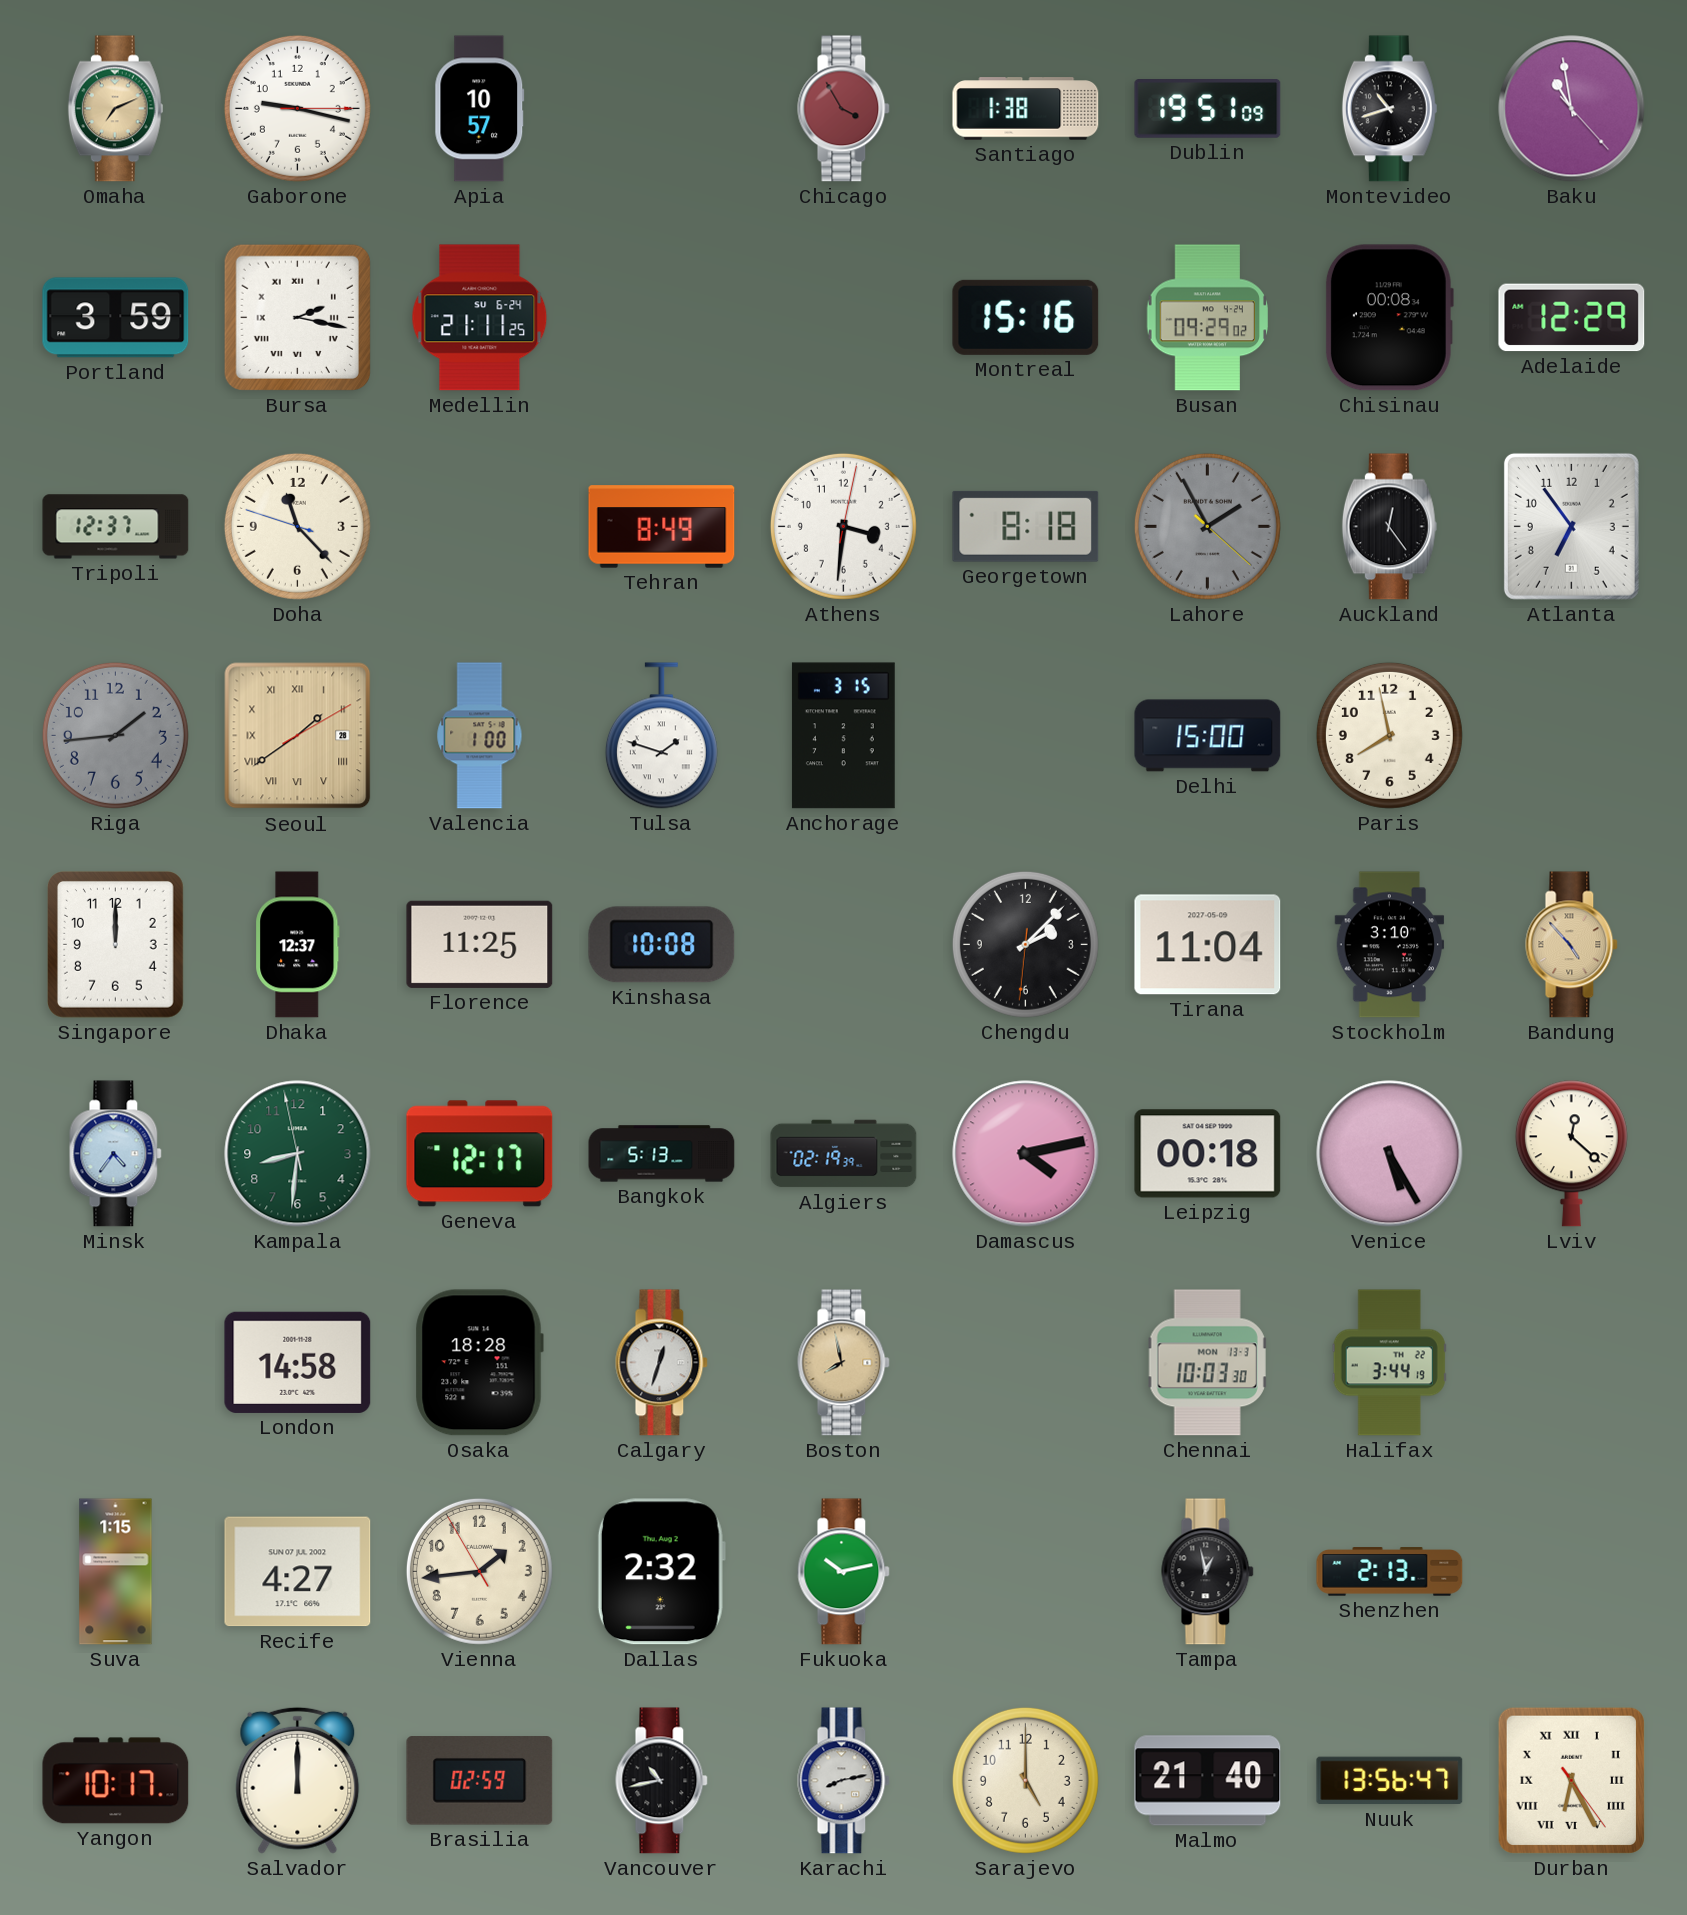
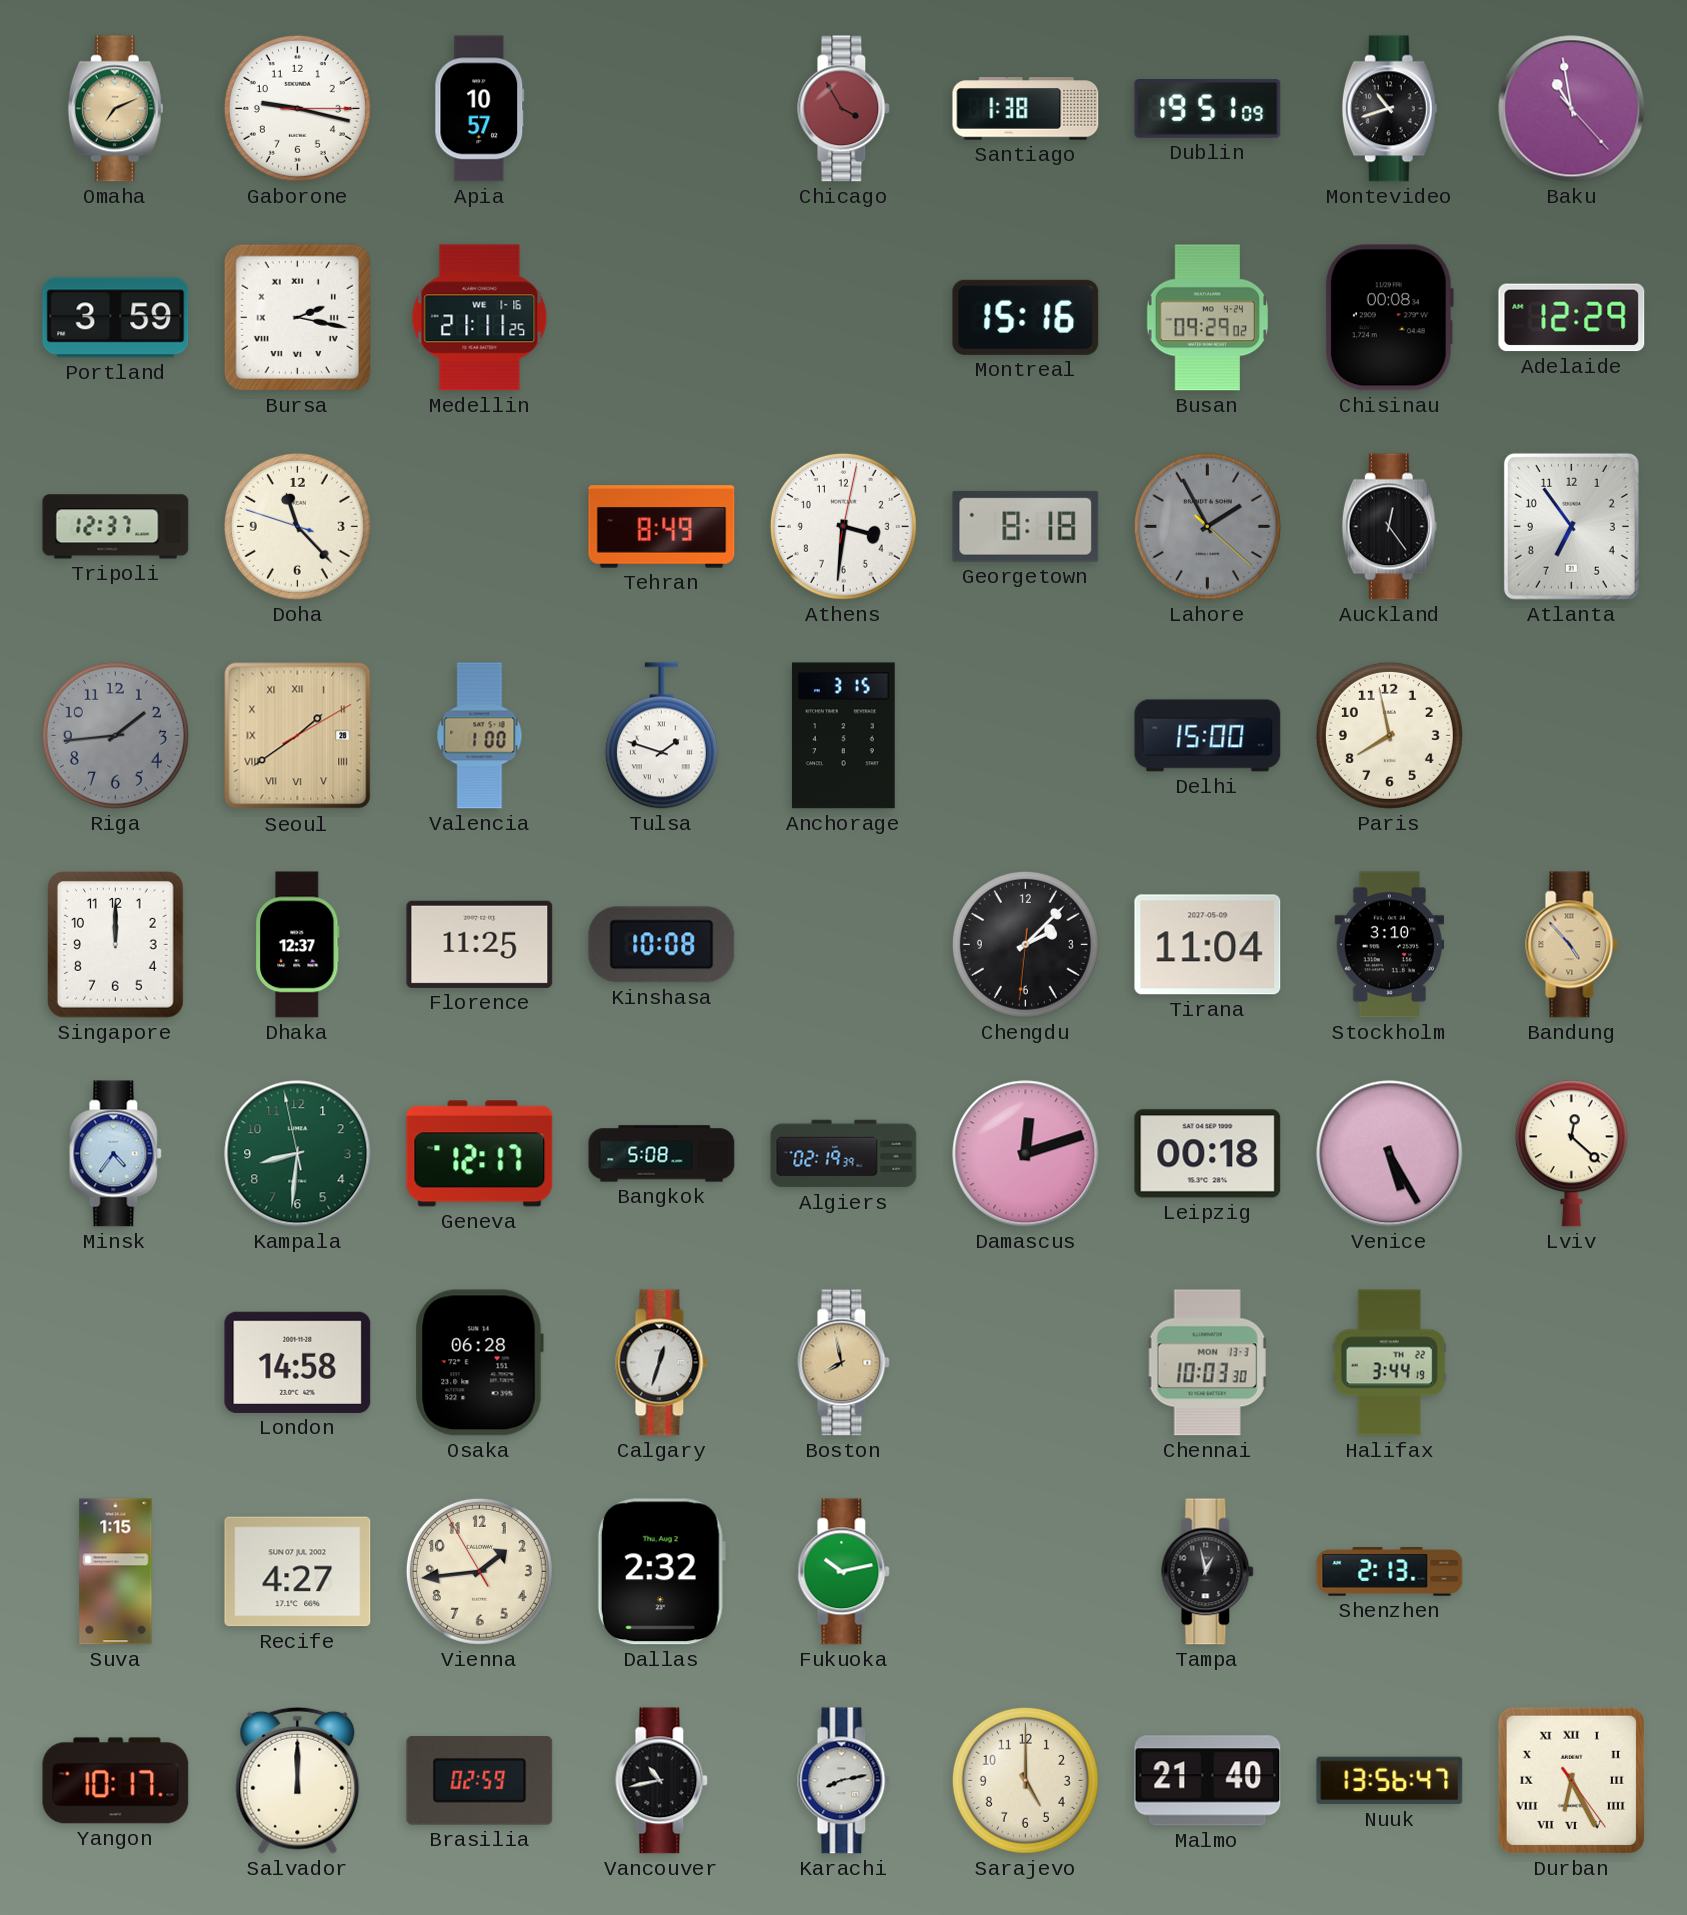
Medellin date: SU 6-24 -> WE 1-16
Bangkok: 5:13 -> 5:08
Damascus: 4:13 -> 12:12
Osaka: 18:28 -> 06:28
